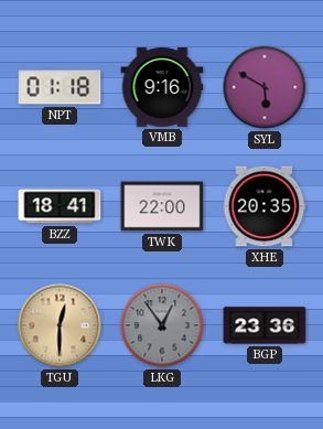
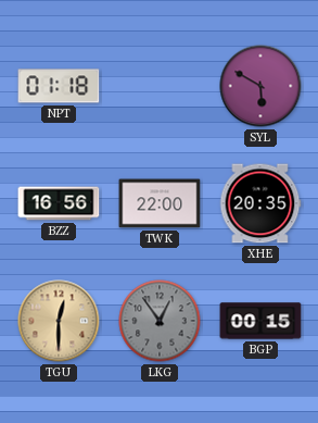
VMB: 9:16 -> none
BZZ: 18:41 -> 16:56
BGP: 23:36 -> 00:15
